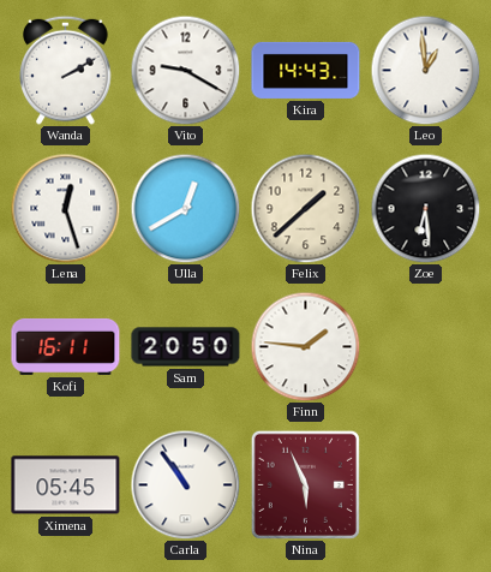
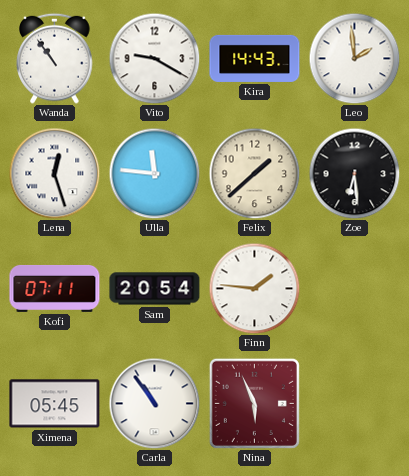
Wanda: 2:10 -> 10:54
Leo: 12:59 -> 1:59
Ulla: 12:40 -> 11:46
Kofi: 16:11 -> 07:11
Sam: 20:50 -> 20:54
